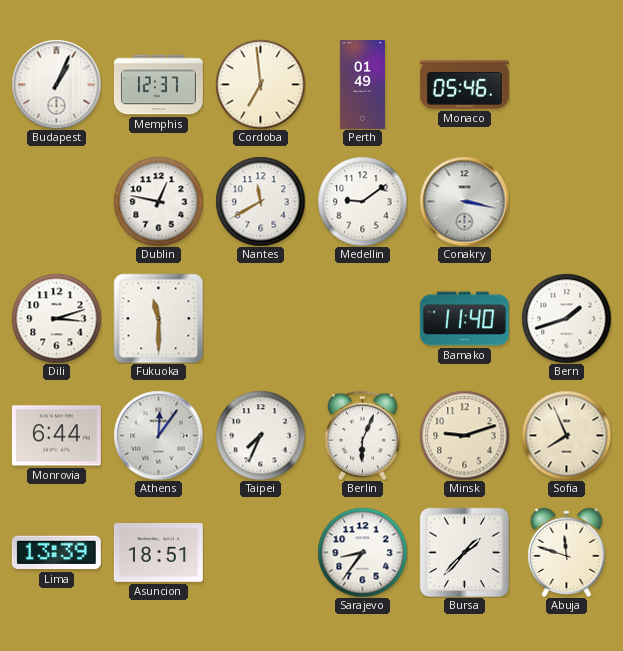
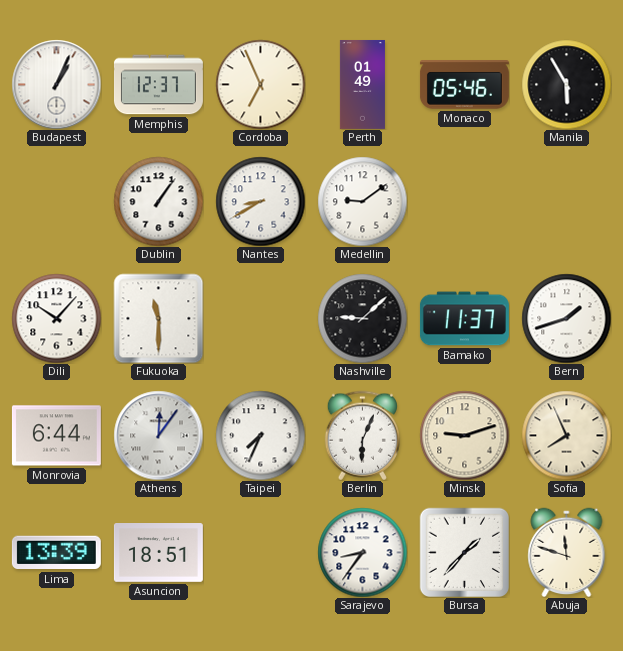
Cordoba: 6:59 -> 6:56
Manila: none -> 5:55
Dublin: 12:47 -> 1:06
Nantes: 11:40 -> 8:40
Conakry: 3:17 -> none
Dili: 3:12 -> 10:07
Nashville: none -> 9:08
Bamako: 11:40 -> 11:37
